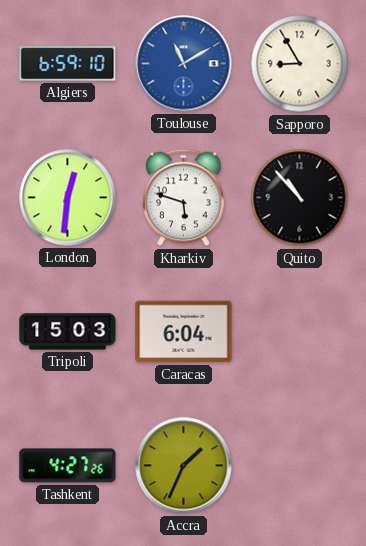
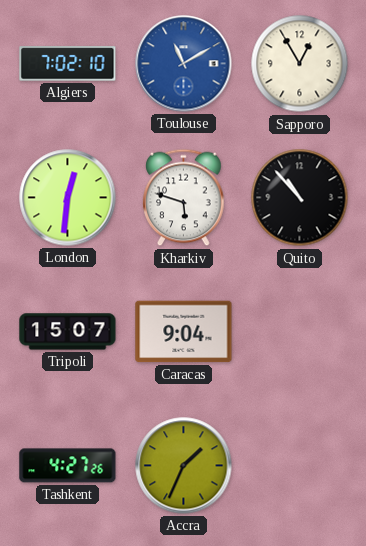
Algiers: 6:59 -> 7:02
Sapporo: 8:55 -> 12:55
Tripoli: 15:03 -> 15:07
Caracas: 6:04 -> 9:04
